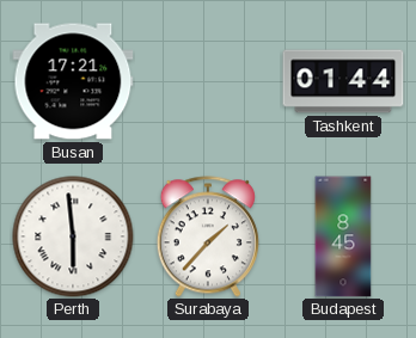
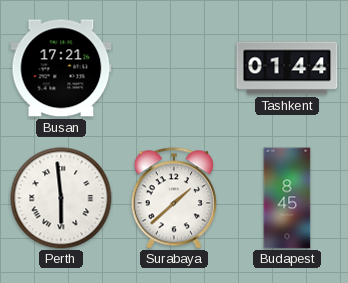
Surabaya: 1:37 -> 1:38
